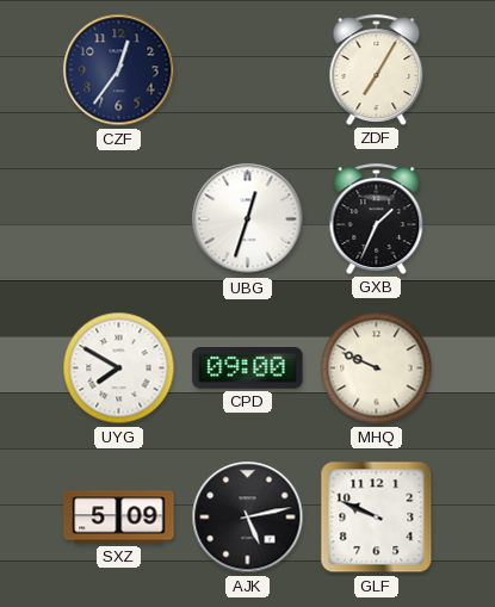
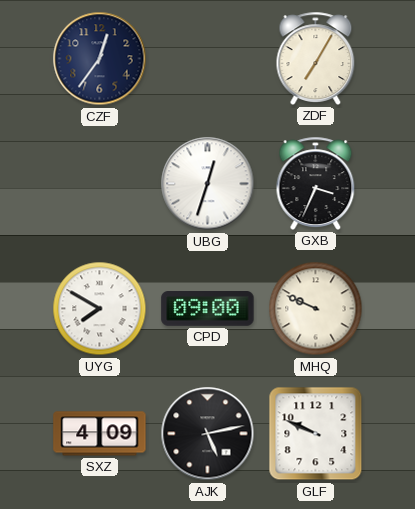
GXB: 1:34 -> 3:34
SXZ: 5:09 -> 4:09
